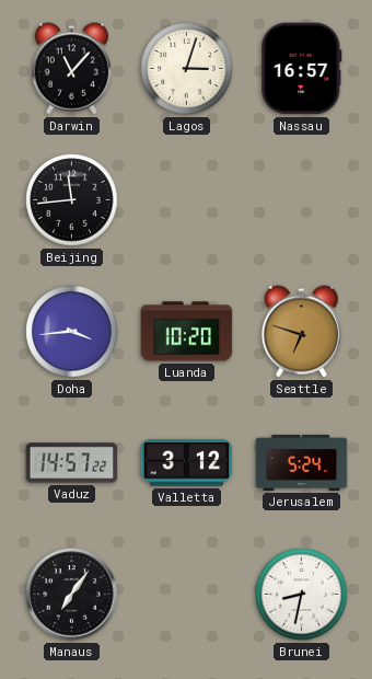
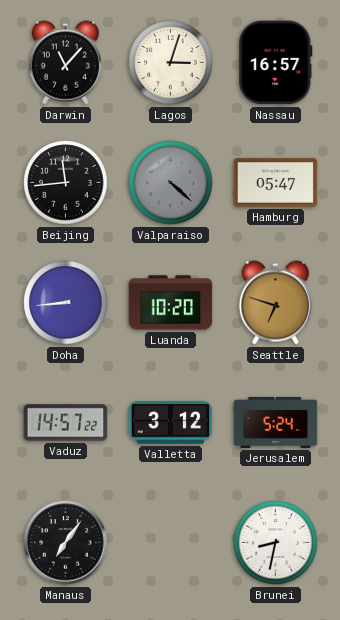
Valparaiso: none -> 4:22
Hamburg: none -> 05:47
Doha: 3:44 -> 8:44
